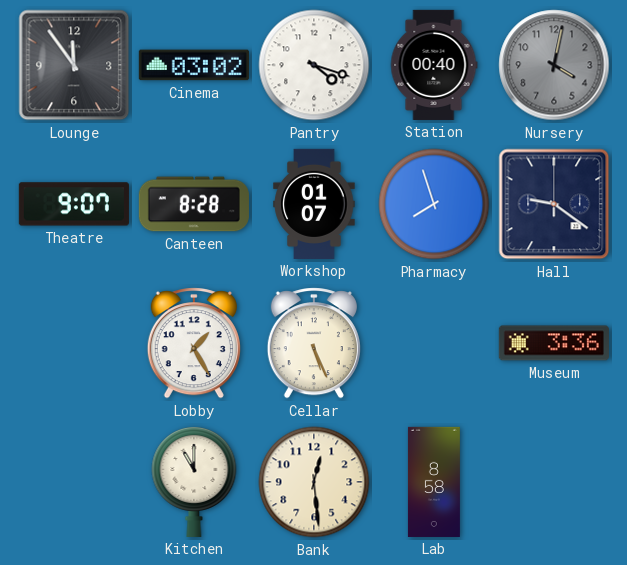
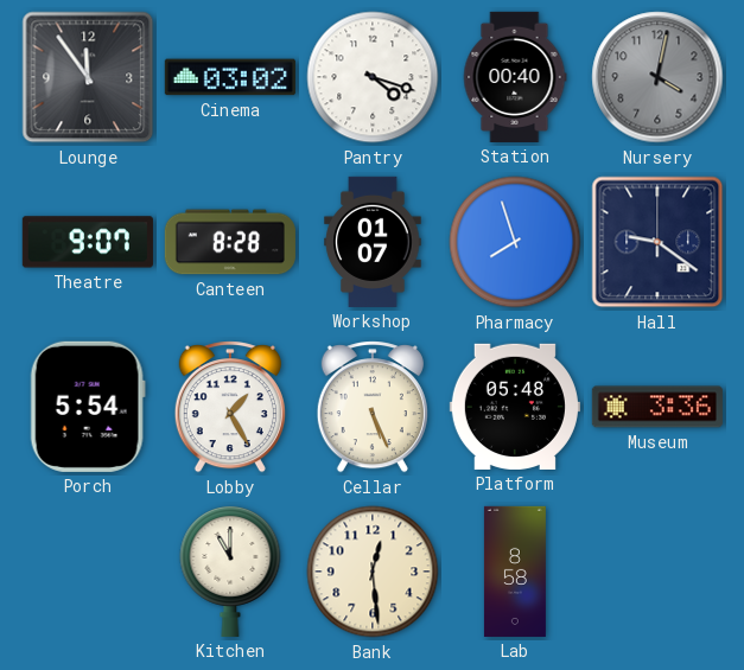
Porch: none -> 5:54
Platform: none -> 05:48
